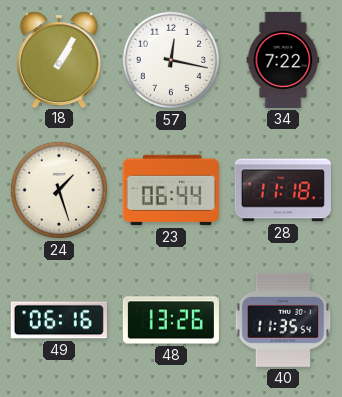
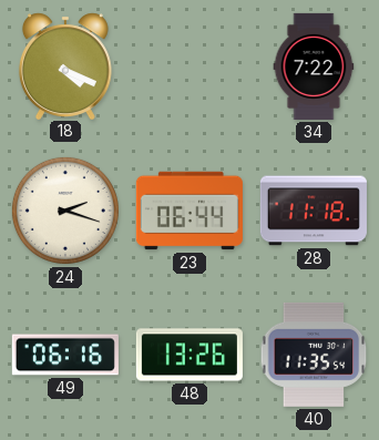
18: 1:05 -> 4:19
57: 12:17 -> none
24: 1:27 -> 2:18
